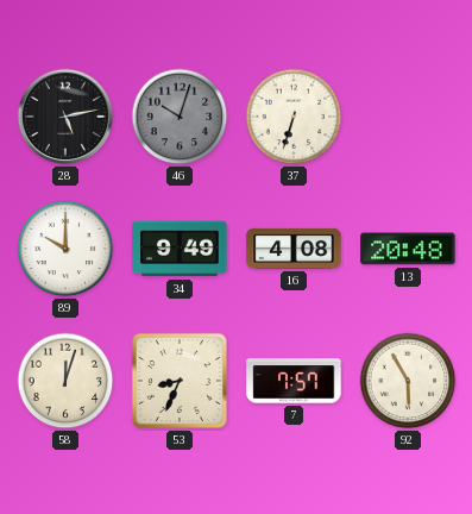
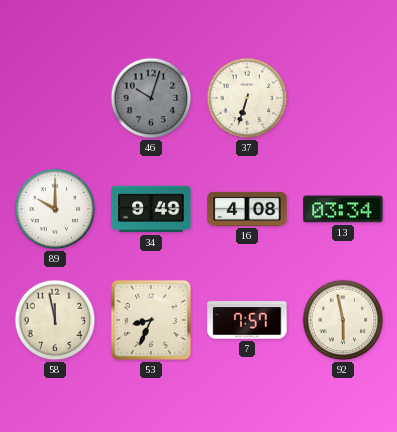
28: 5:13 -> none
13: 20:48 -> 03:34
58: 12:03 -> 11:58
92: 5:55 -> 5:58
